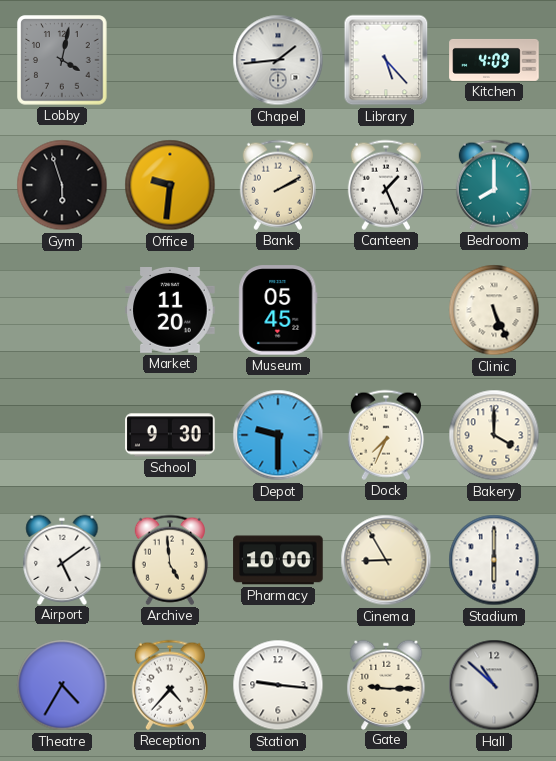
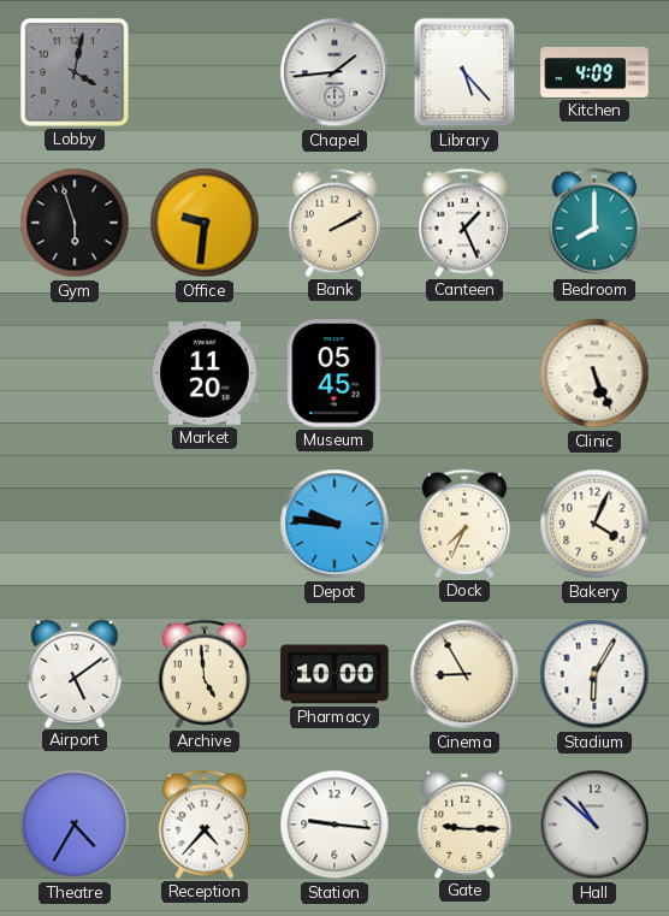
School: 9:30 -> none
Depot: 9:30 -> 9:46
Bakery: 4:00 -> 4:04
Stadium: 6:00 -> 6:05
